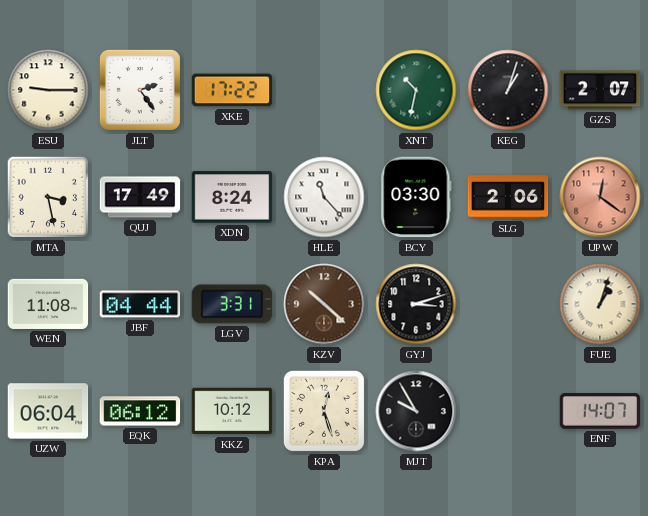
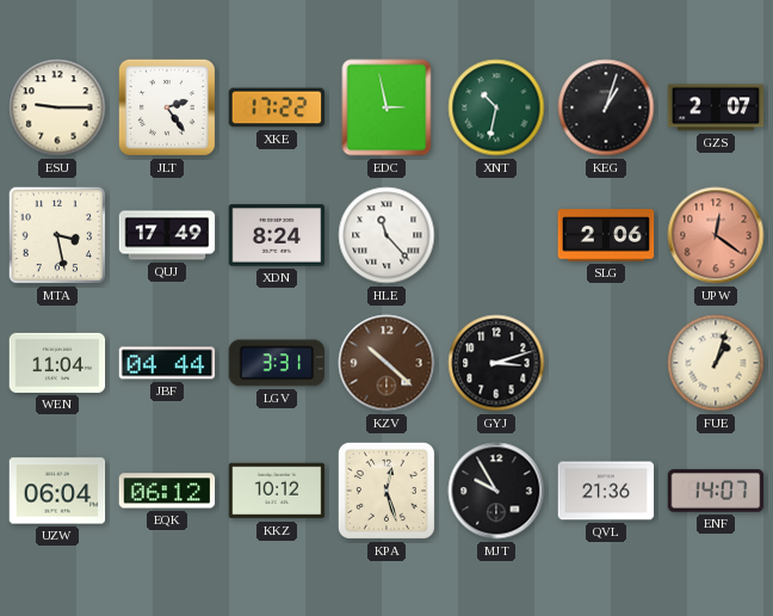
EDC: none -> 2:58
BCY: 03:30 -> none
WEN: 11:08 -> 11:04
QVL: none -> 21:36
